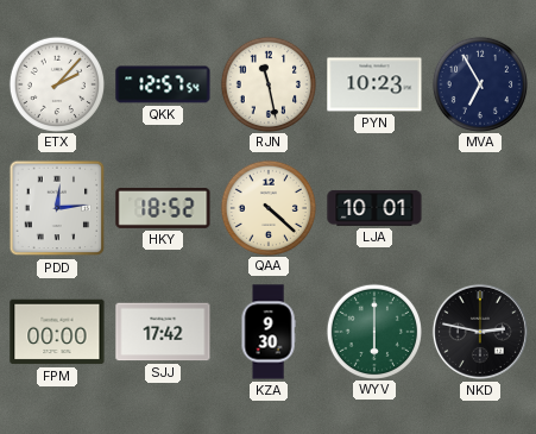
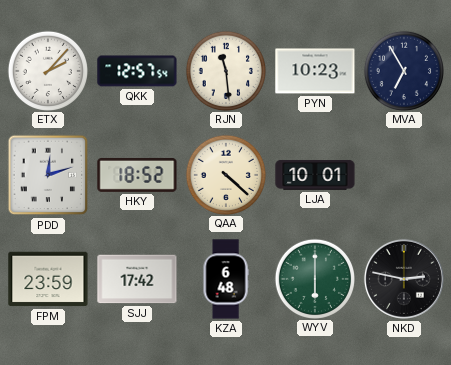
RJN: 11:28 -> 11:29
PDD: 12:14 -> 12:12
FPM: 00:00 -> 23:59
KZA: 9:30 -> 6:48
